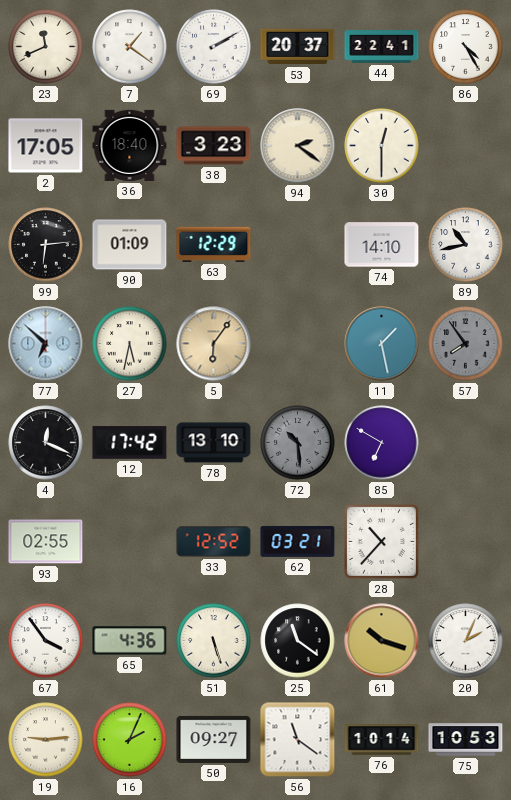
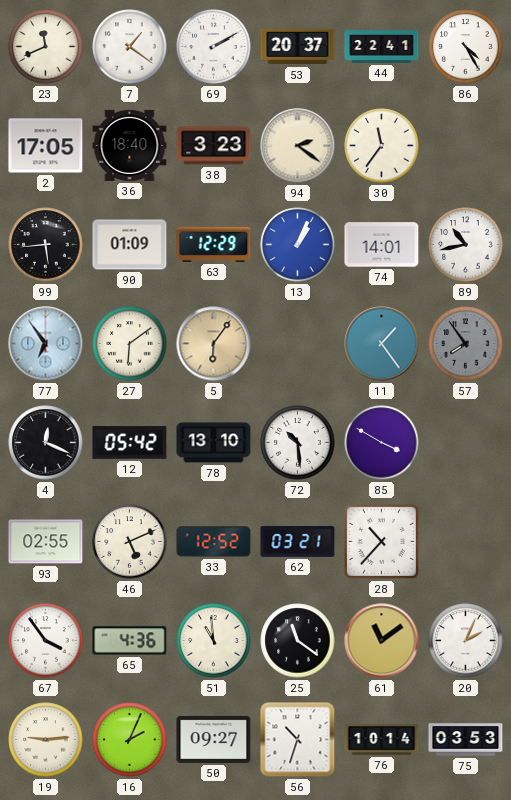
30: 12:30 -> 11:36
99: 6:14 -> 5:44
13: none -> 1:04
74: 14:10 -> 14:01
77: 6:52 -> 6:54
27: 5:32 -> 6:09
11: 1:28 -> 1:24
12: 17:42 -> 05:42
72 dial: grey -> white
85: 6:50 -> 3:50
46: none -> 5:11
51: 5:27 -> 10:59
61: 10:18 -> 11:09
56: 11:21 -> 10:33
75: 10:53 -> 03:53
